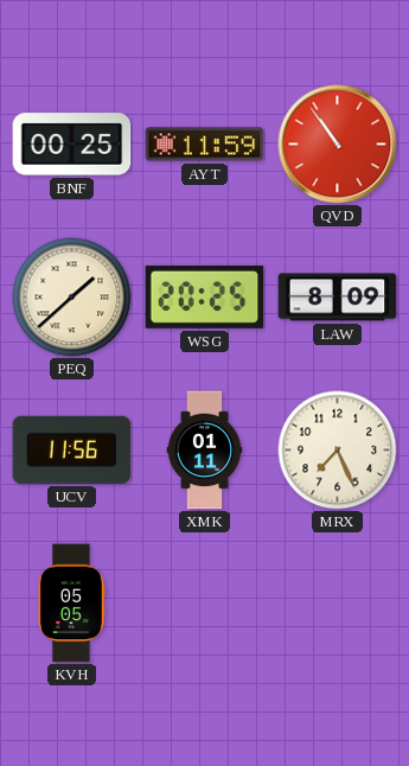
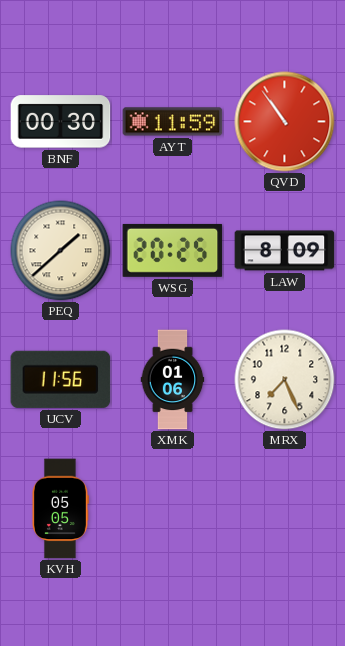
BNF: 00:25 -> 00:30
XMK: 01:11 -> 01:06
